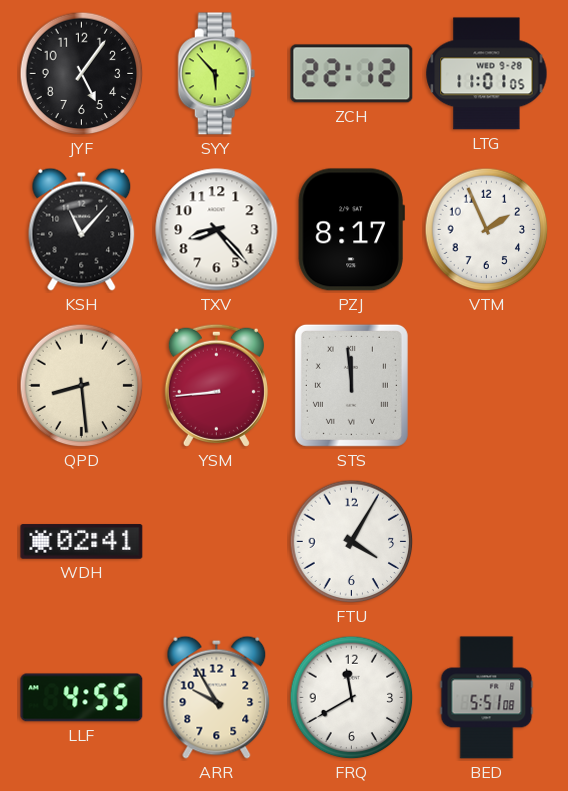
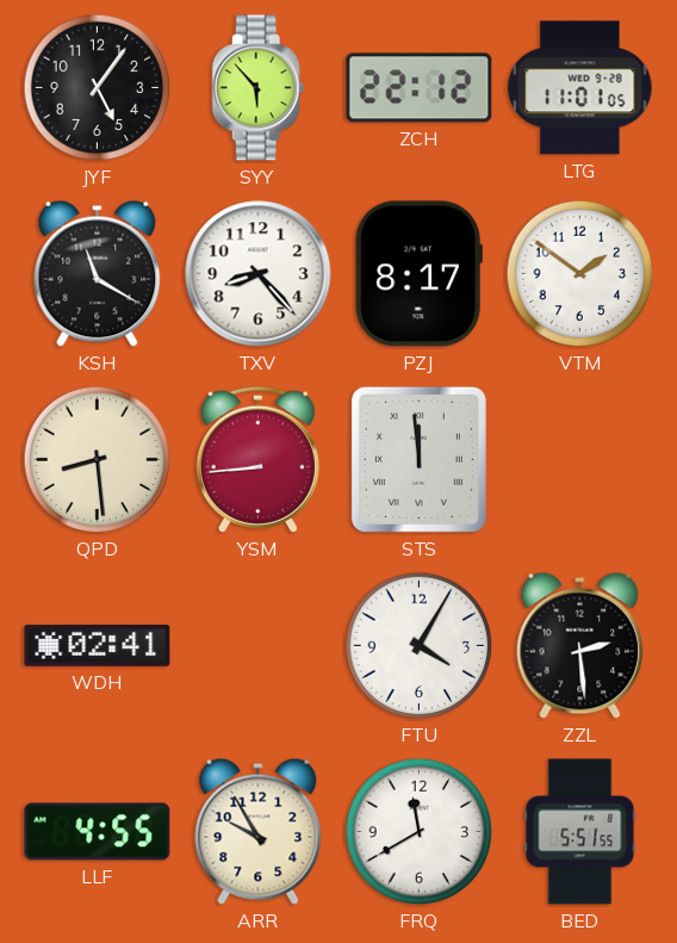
KSH: 11:07 -> 11:20
VTM: 1:56 -> 1:51
ZZL: none -> 2:29
BED: 5:51:08 -> 5:51:55
